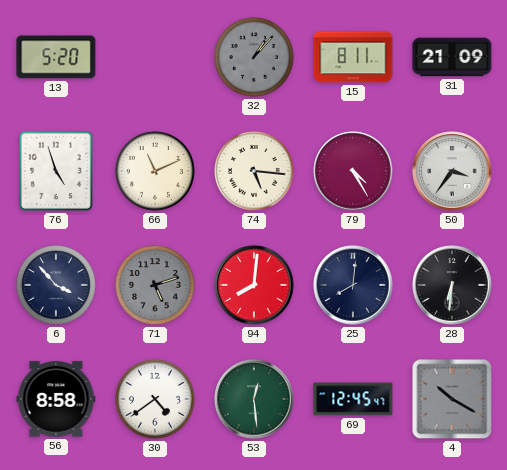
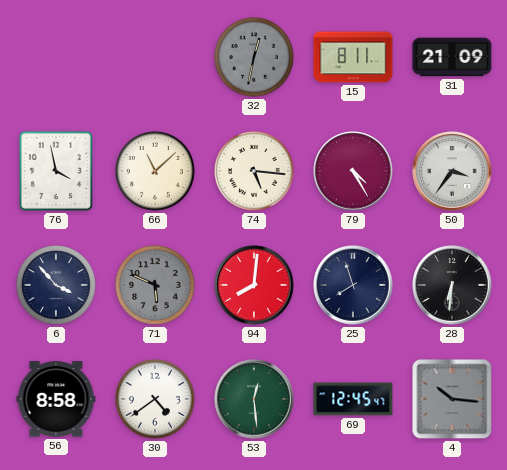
13: 5:20 -> none
32: 1:07 -> 12:32
76: 4:57 -> 3:58
66: 11:11 -> 11:08
71: 5:12 -> 5:49
25: 8:01 -> 7:57
4: 10:20 -> 10:16
